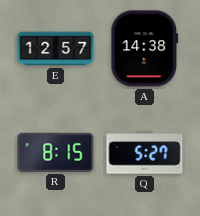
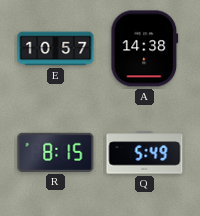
E: 12:57 -> 10:57
Q: 5:27 -> 5:49
